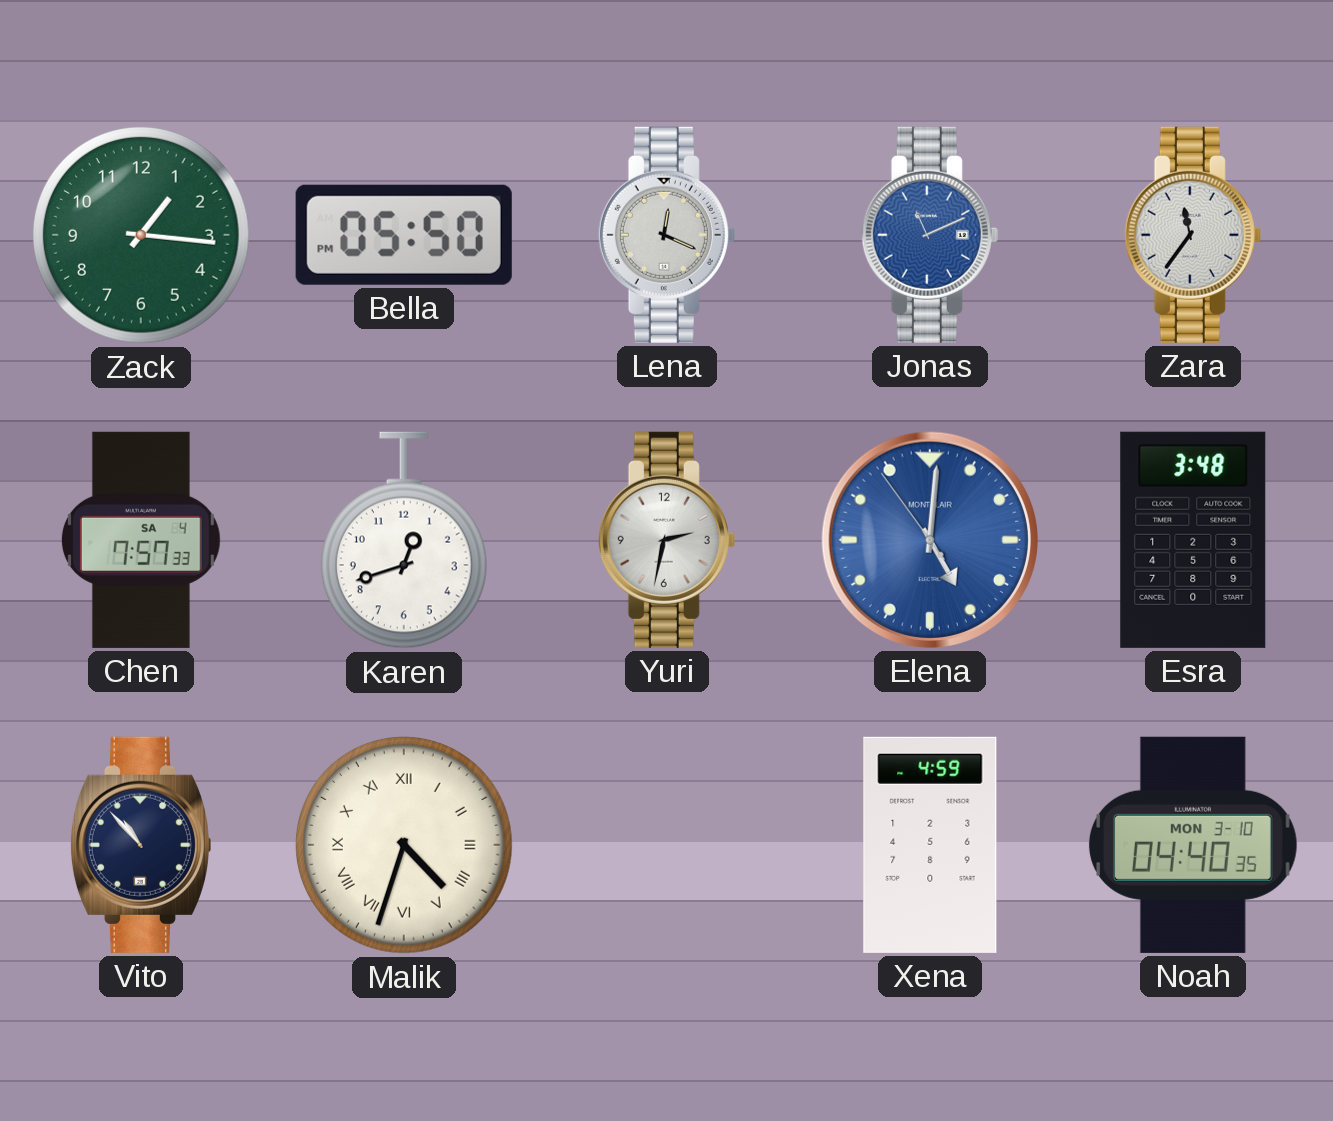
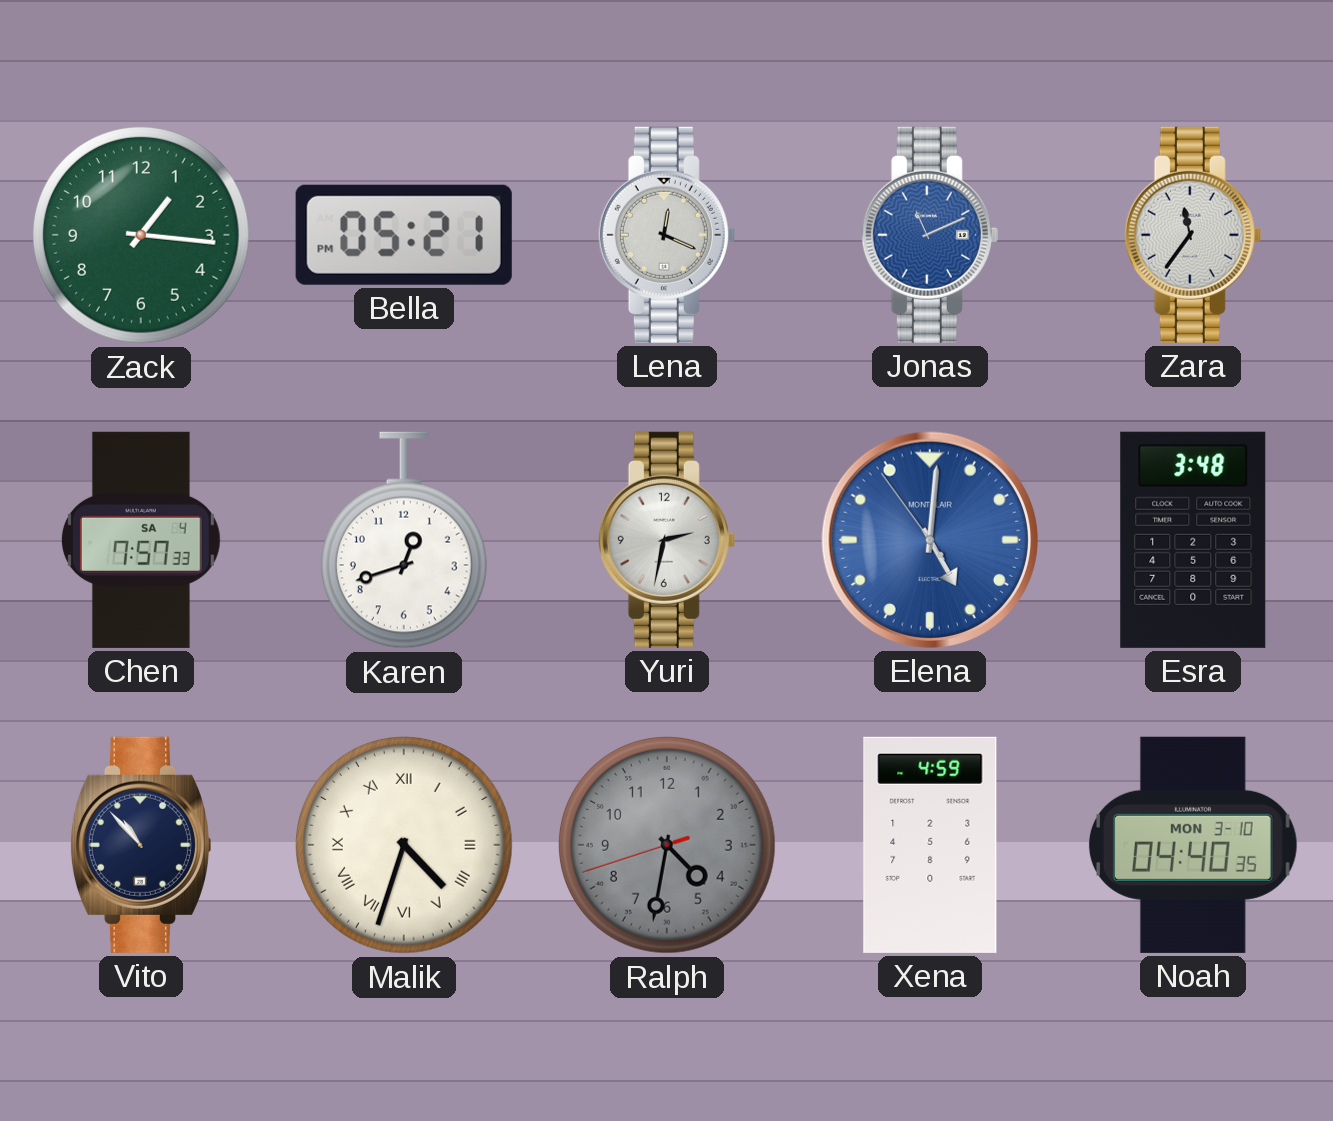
Bella: 05:50 -> 05:21
Ralph: none -> 4:31
